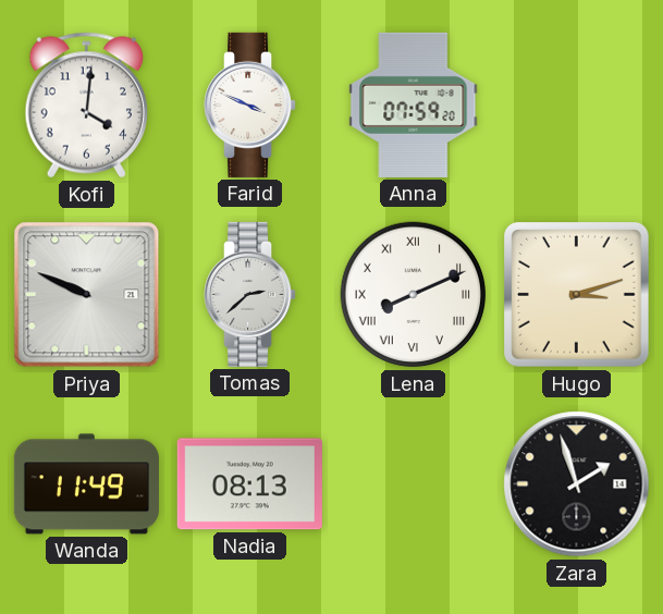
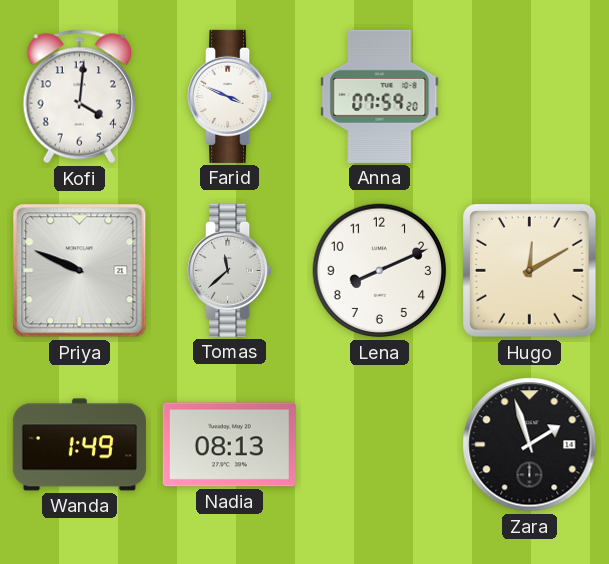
Tomas: 2:38 -> 11:38
Lena numerals: Roman -> Arabic
Hugo: 3:12 -> 12:10
Wanda: 11:49 -> 1:49
